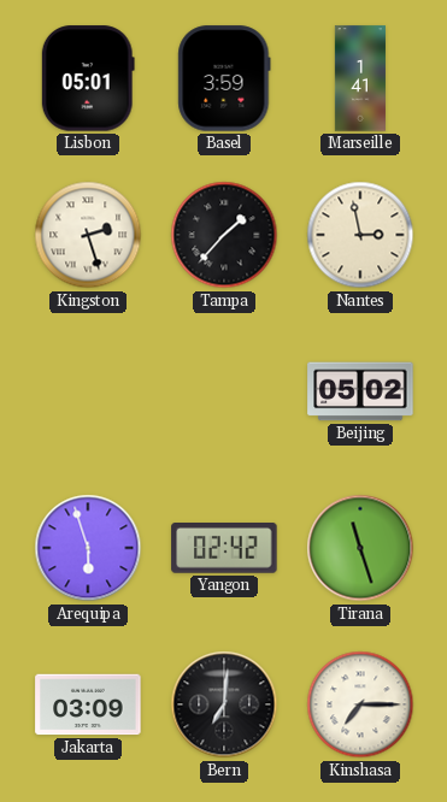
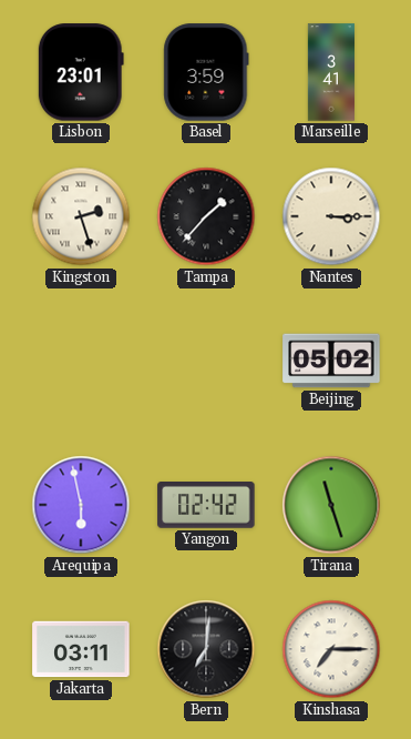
Lisbon: 05:01 -> 23:01
Marseille: 1:41 -> 3:41
Nantes: 2:58 -> 3:15
Arequipa: 5:57 -> 5:58
Jakarta: 03:09 -> 03:11
